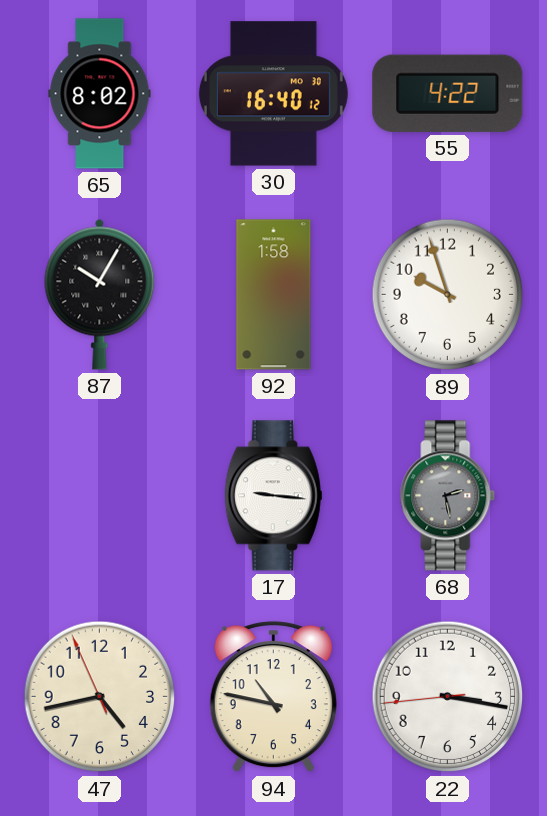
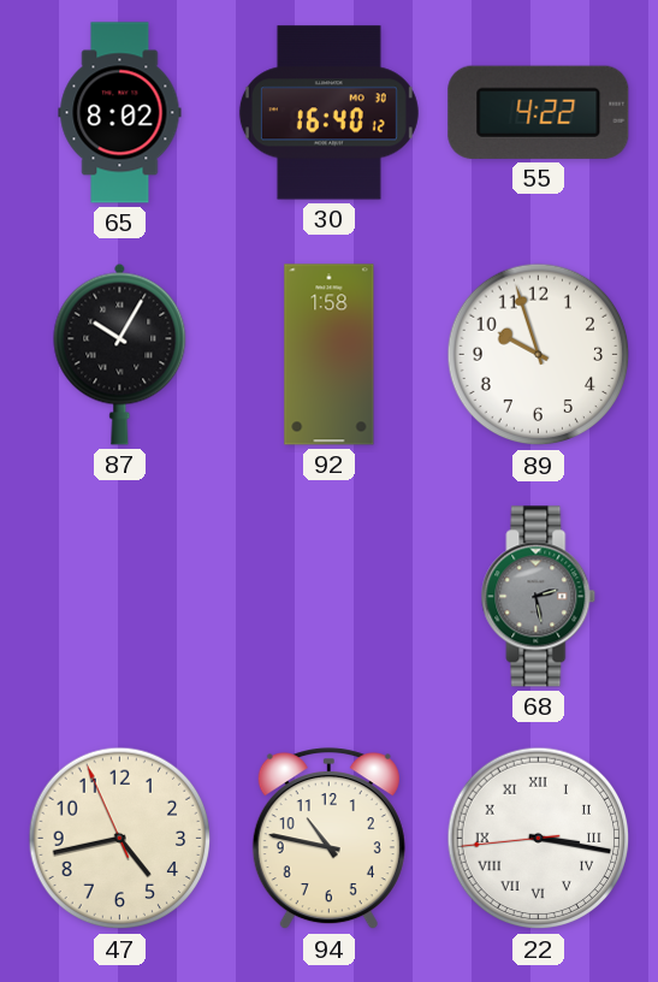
17: 9:16 -> none
22 numerals: Arabic -> Roman
